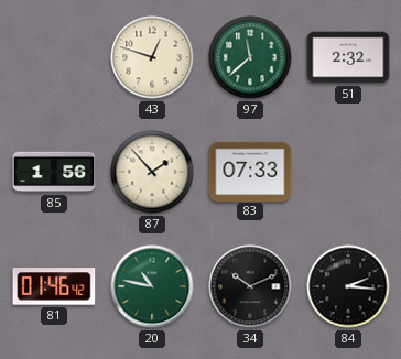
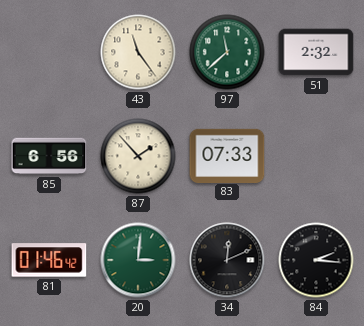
43: 12:48 -> 11:24
85: 1:56 -> 6:56
20: 10:47 -> 3:01
34: 10:11 -> 12:11
